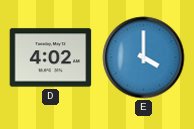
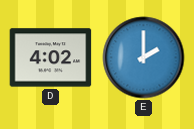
E: 4:00 -> 2:00
